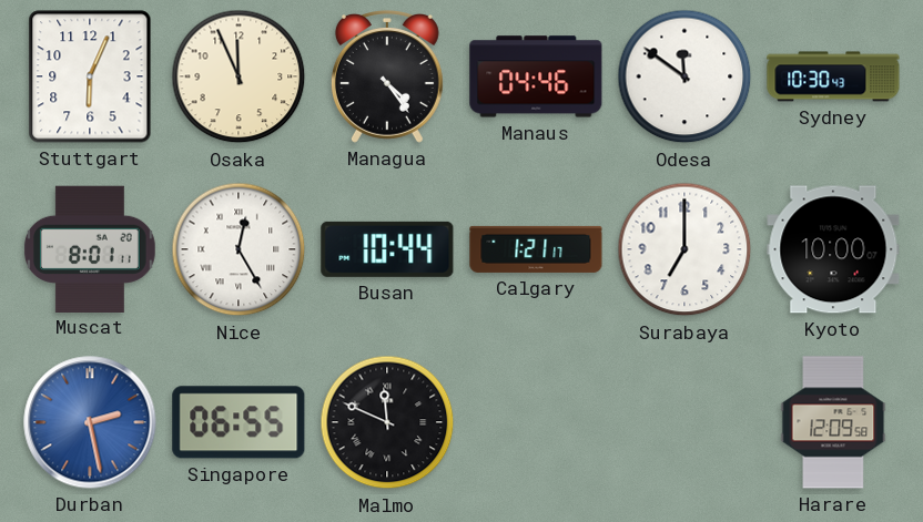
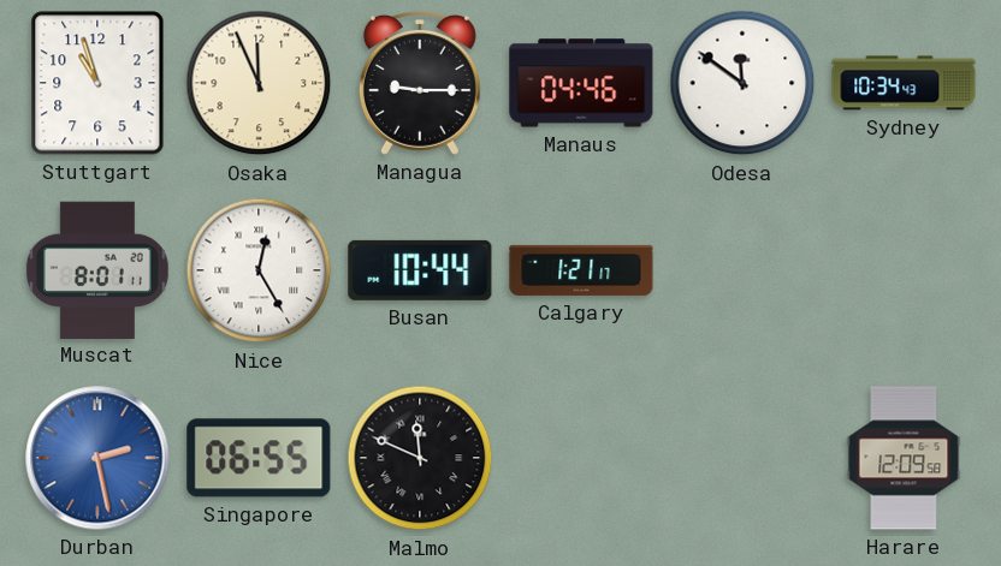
Stuttgart: 6:04 -> 10:57
Managua: 4:24 -> 9:15
Sydney: 10:30 -> 10:34
Surabaya: 7:00 -> none
Kyoto: 10:00 -> none
